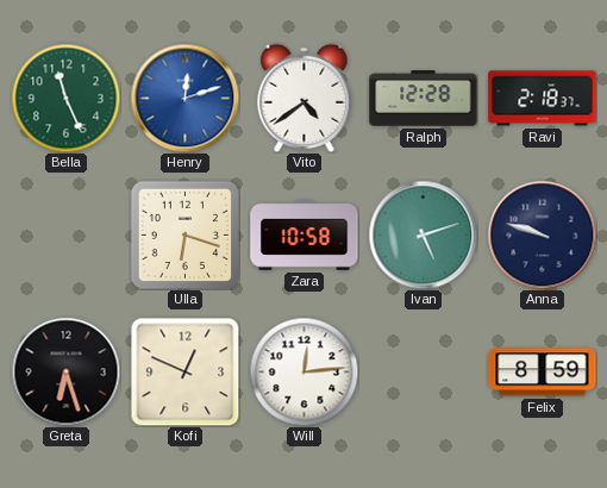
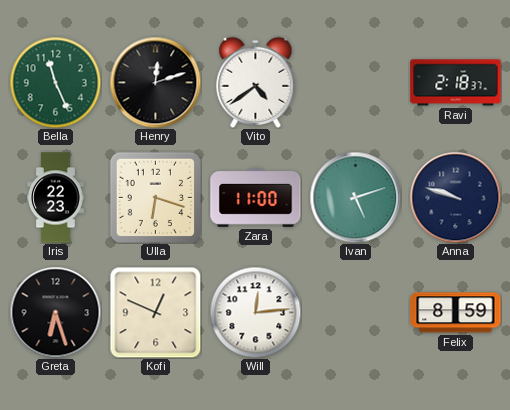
Henry dial: blue -> black
Ralph: 12:28 -> none
Iris: none -> 22:23
Zara: 10:58 -> 11:00
